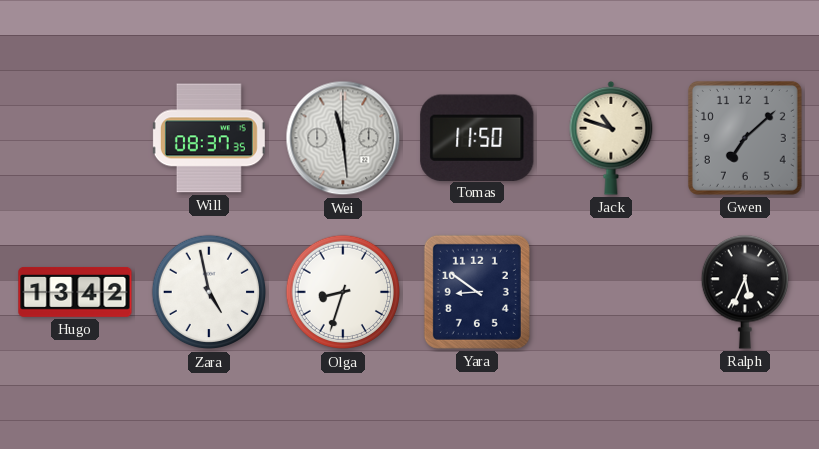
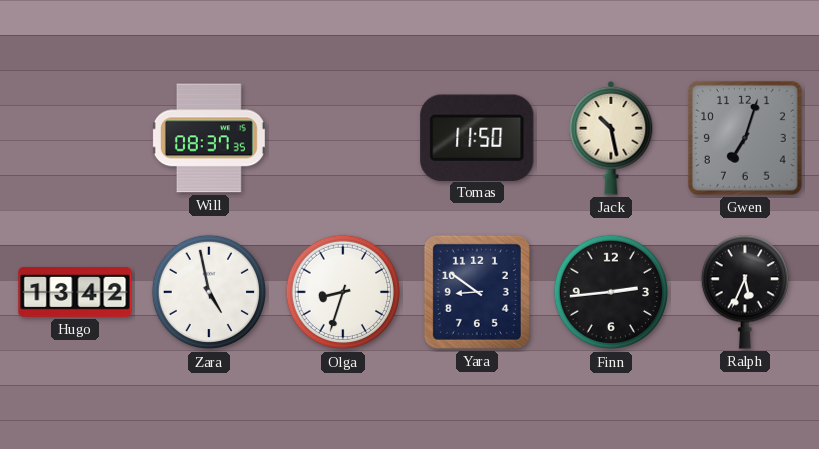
Wei: 11:29 -> none
Jack: 10:48 -> 10:28
Gwen: 7:08 -> 7:03
Finn: none -> 2:44
